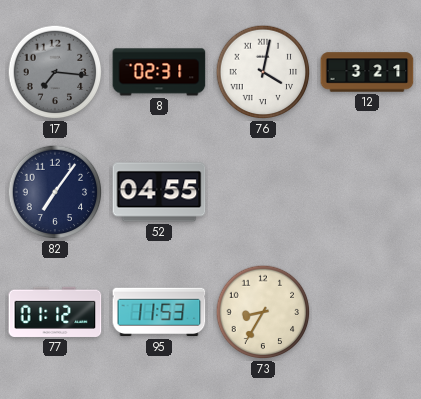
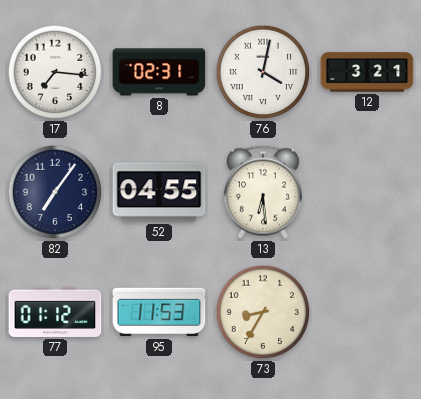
17 dial: grey -> white
13: none -> 6:29
